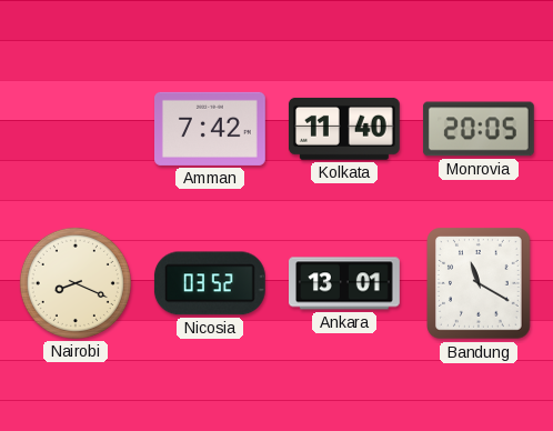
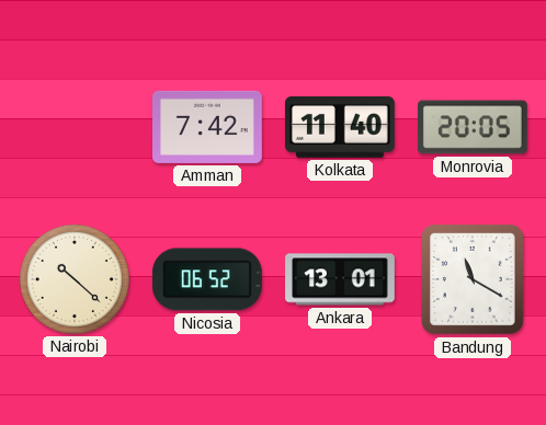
Nairobi: 8:19 -> 10:22
Nicosia: 03:52 -> 06:52
